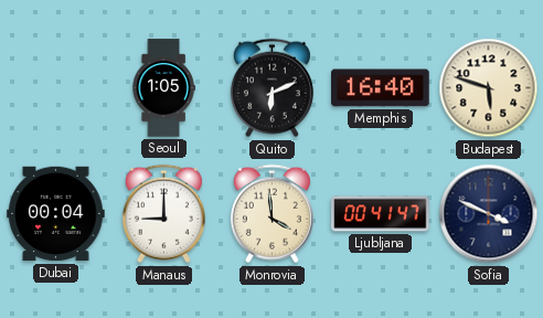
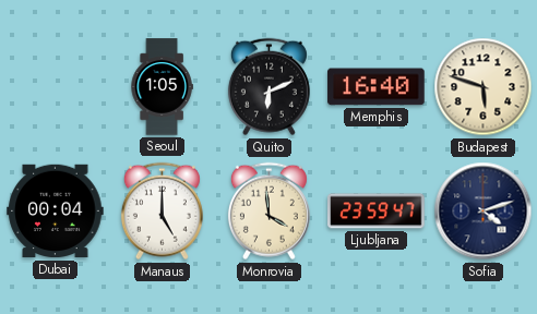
Manaus: 9:00 -> 5:00
Ljubljana: 00:41 -> 23:59
Sofia: 3:49 -> 4:12
